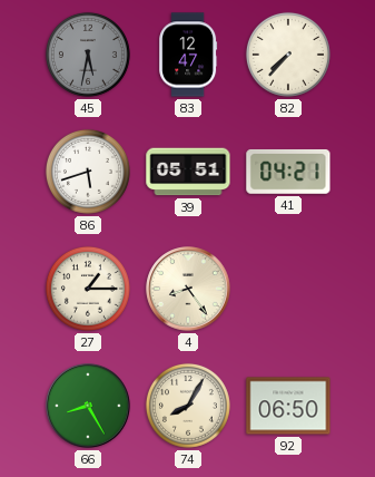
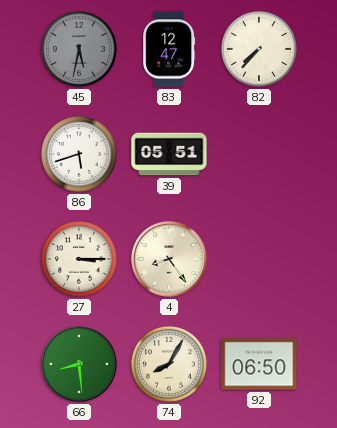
41: 04:21 -> none
27: 1:15 -> 3:15
66: 8:25 -> 8:29
